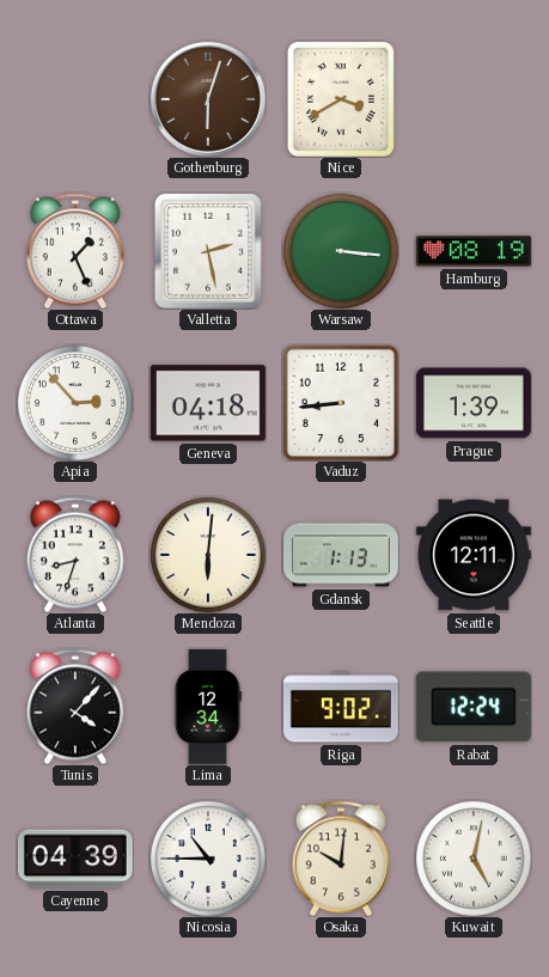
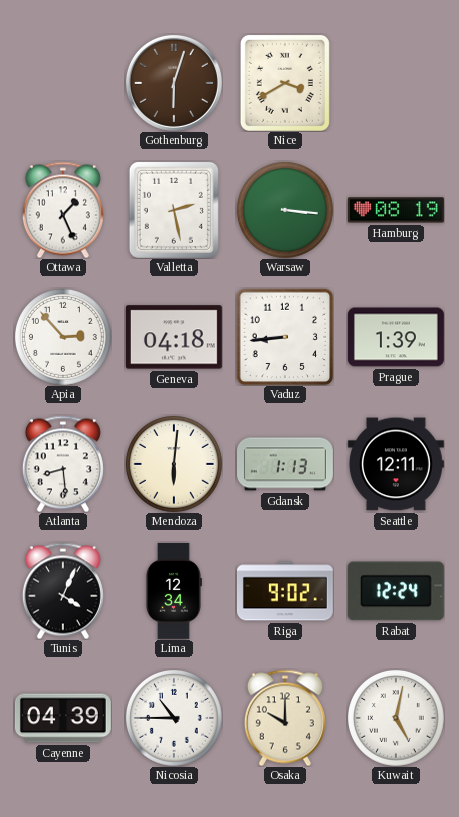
Atlanta: 8:33 -> 8:29
Tunis: 4:07 -> 4:04
Osaka: 10:01 -> 10:00
